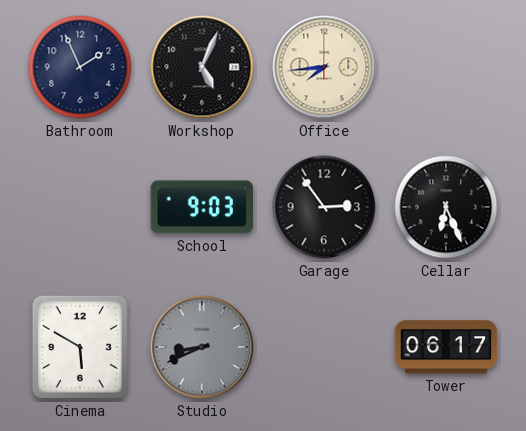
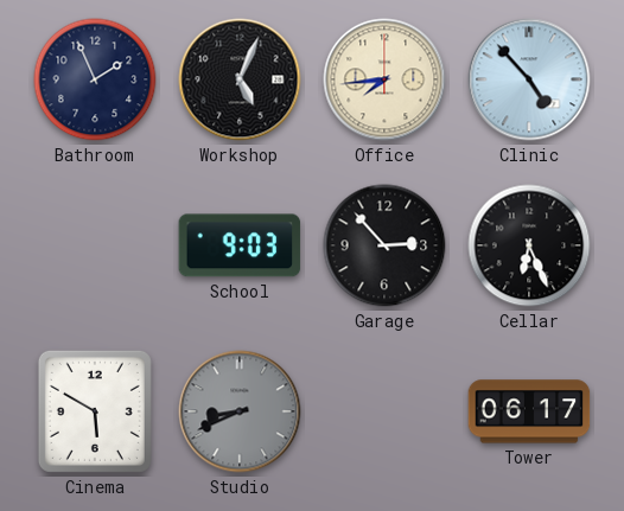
Clinic: none -> 4:53
Garage: 2:54 -> 2:53
